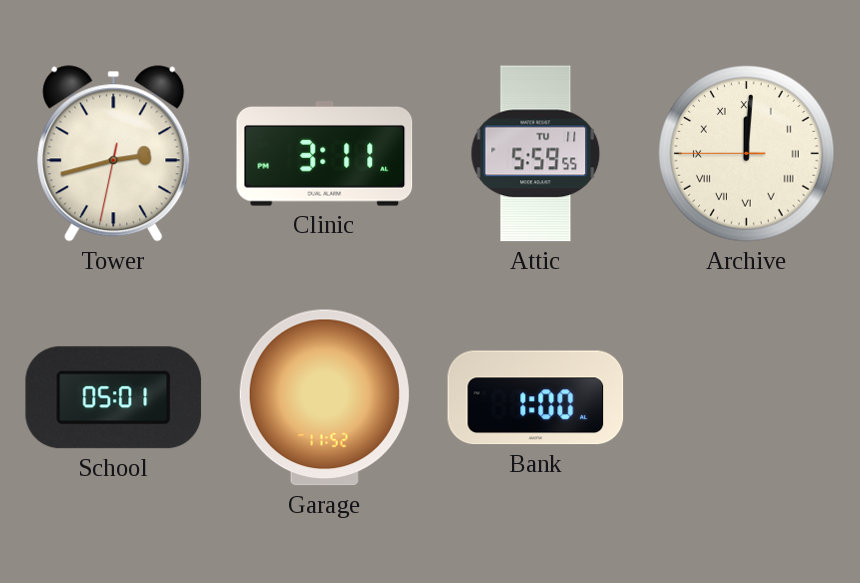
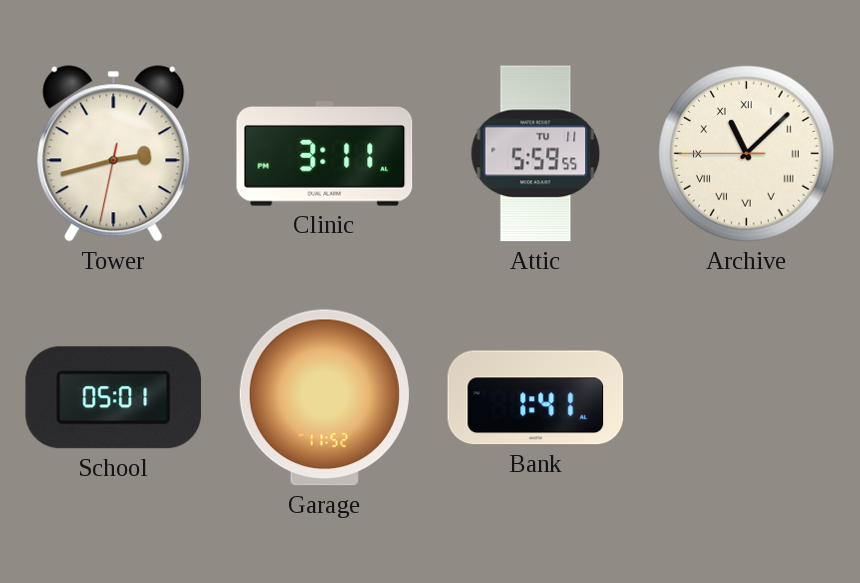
Archive: 12:00 -> 11:07
Bank: 1:00 -> 1:41
